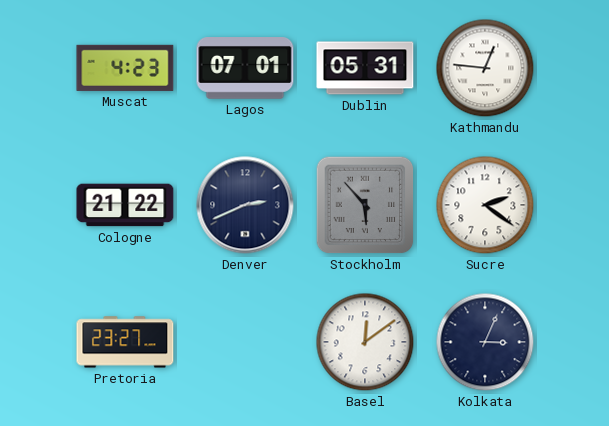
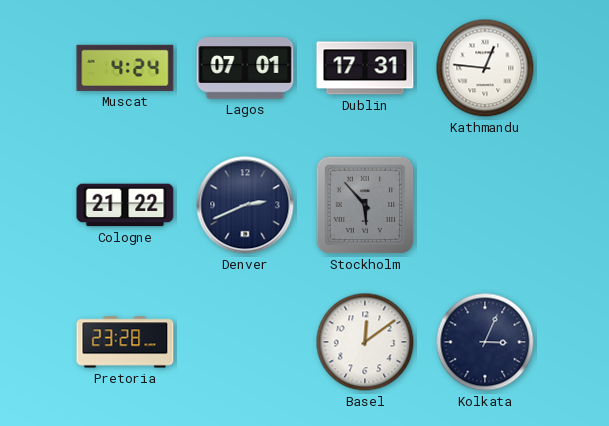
Muscat: 4:23 -> 4:24
Dublin: 05:31 -> 17:31
Sucre: 2:21 -> none
Pretoria: 23:27 -> 23:28
